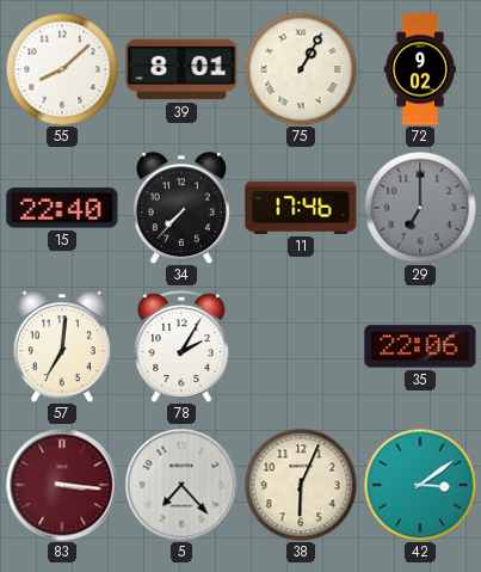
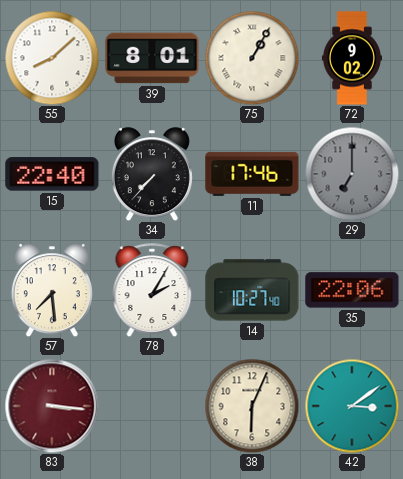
57: 7:01 -> 7:29
14: none -> 10:27
5: 7:23 -> none
